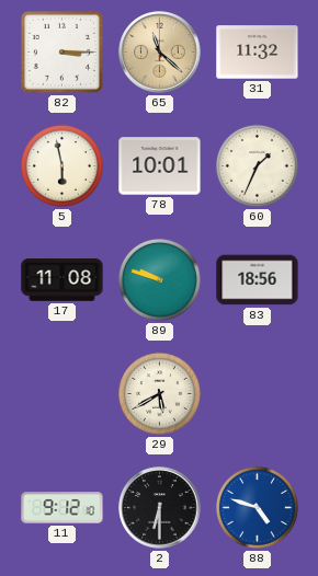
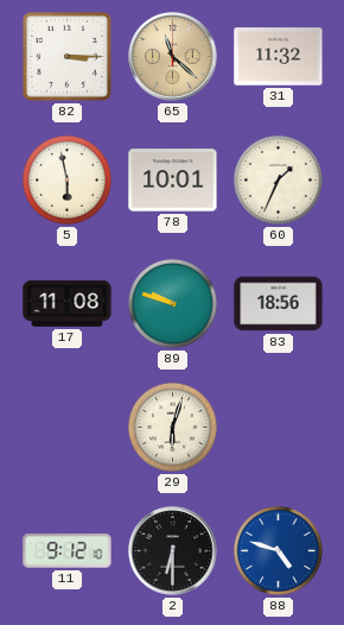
29: 5:40 -> 6:03
